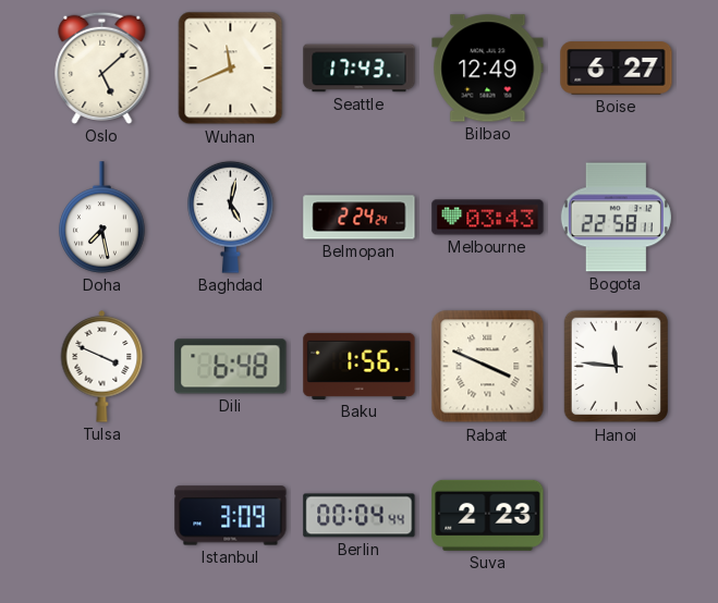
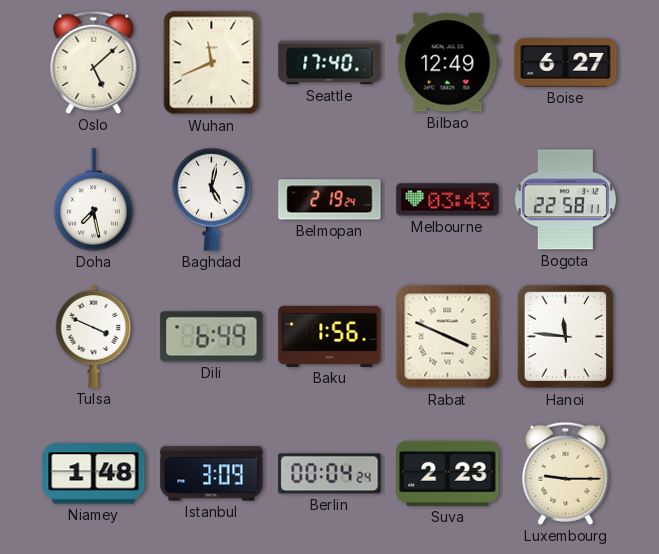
Seattle: 17:43 -> 17:40
Belmopan: 2:24 -> 2:19
Dili: 6:48 -> 6:49
Niamey: none -> 1:48
Berlin: 00:04:44 -> 00:04:24
Luxembourg: none -> 9:15
